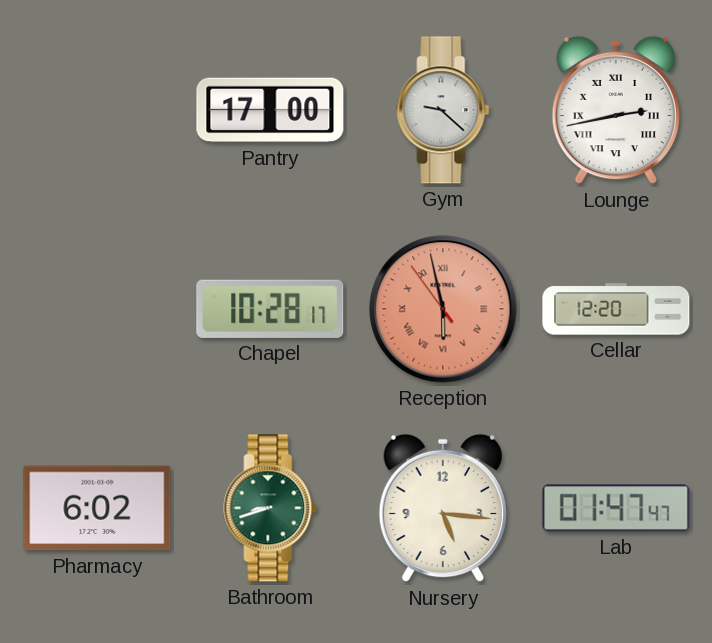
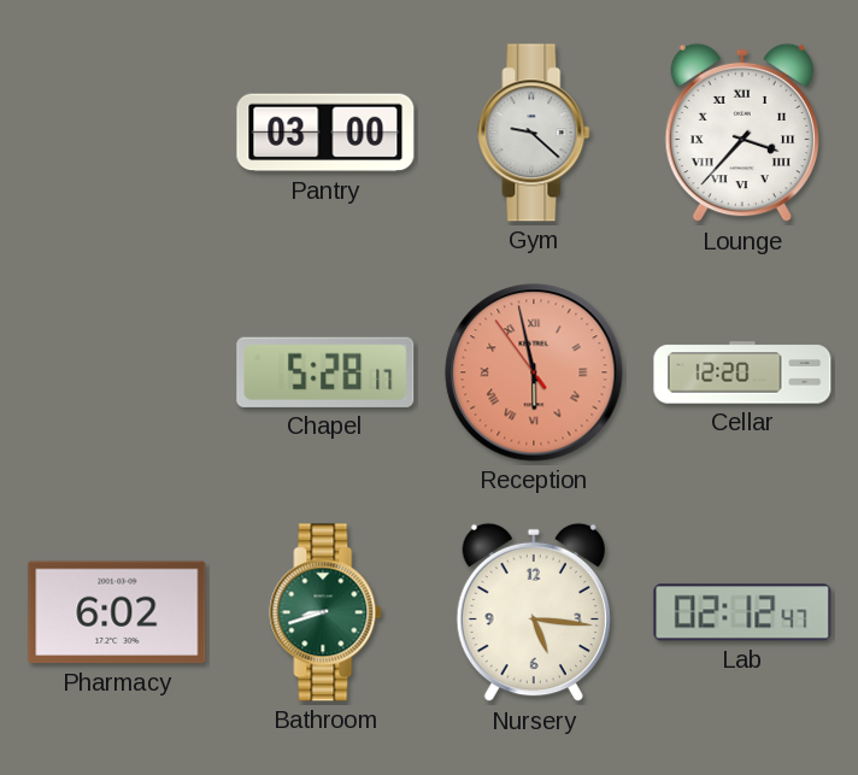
Pantry: 17:00 -> 03:00
Lounge: 2:43 -> 3:37
Chapel: 10:28 -> 5:28
Lab: 01:47 -> 02:12
